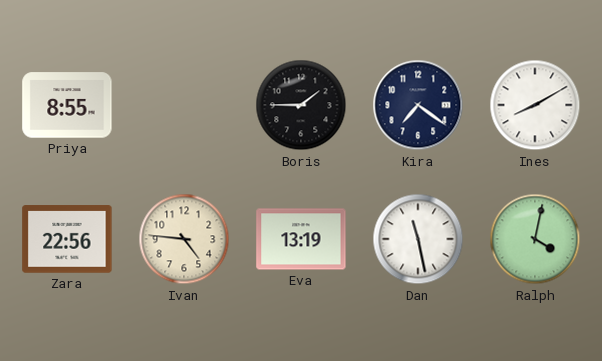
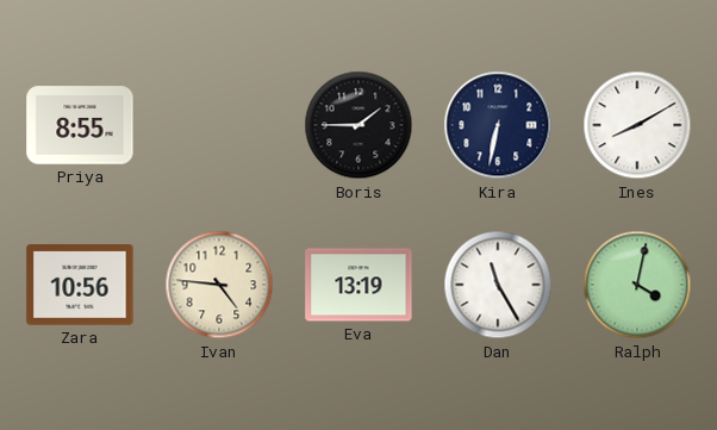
Kira: 7:21 -> 6:32
Zara: 22:56 -> 10:56
Dan: 11:28 -> 11:25
